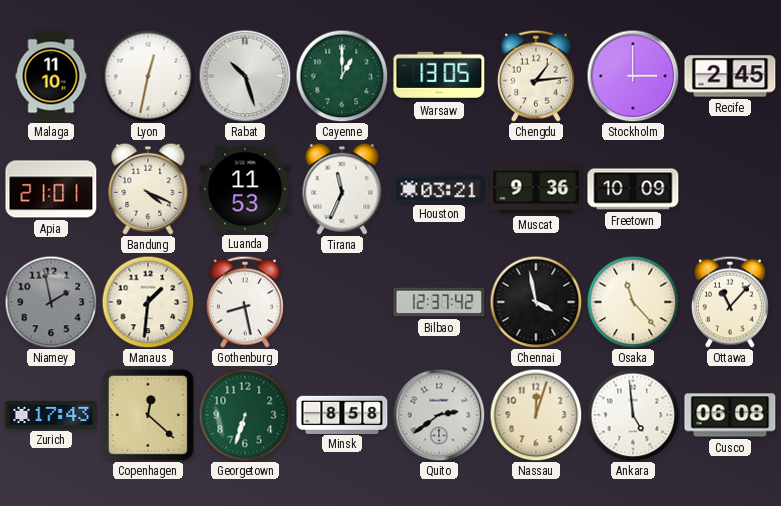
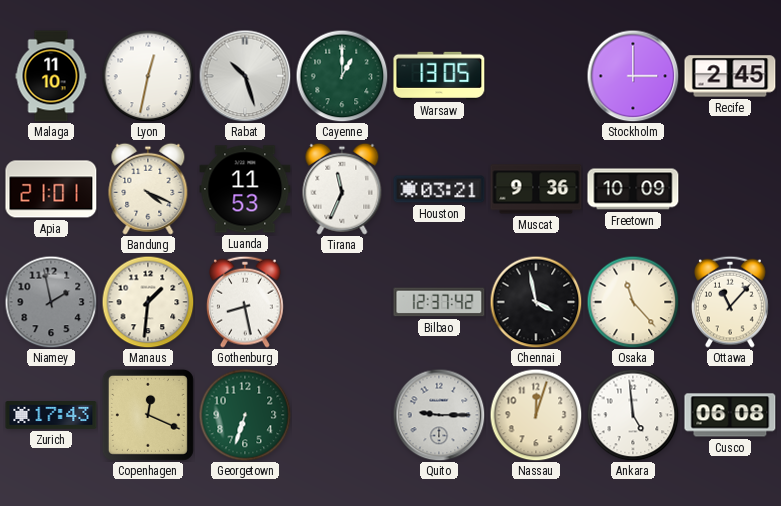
Chengdu: 1:14 -> none
Copenhagen: 12:22 -> 12:19
Minsk: 8:58 -> none
Quito: 2:39 -> 9:15
